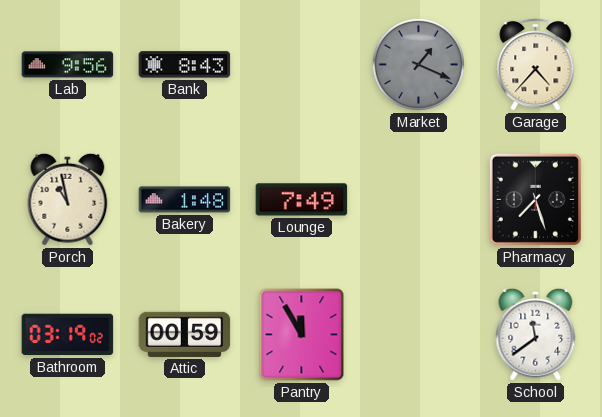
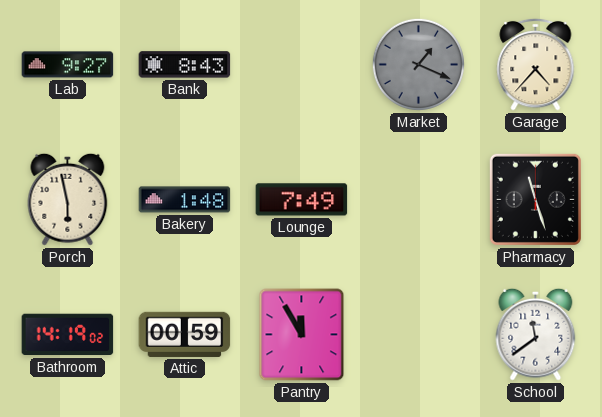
Lab: 9:56 -> 9:27
Porch: 10:58 -> 5:58
Pharmacy: 7:27 -> 11:27
Bathroom: 03:19 -> 14:19
